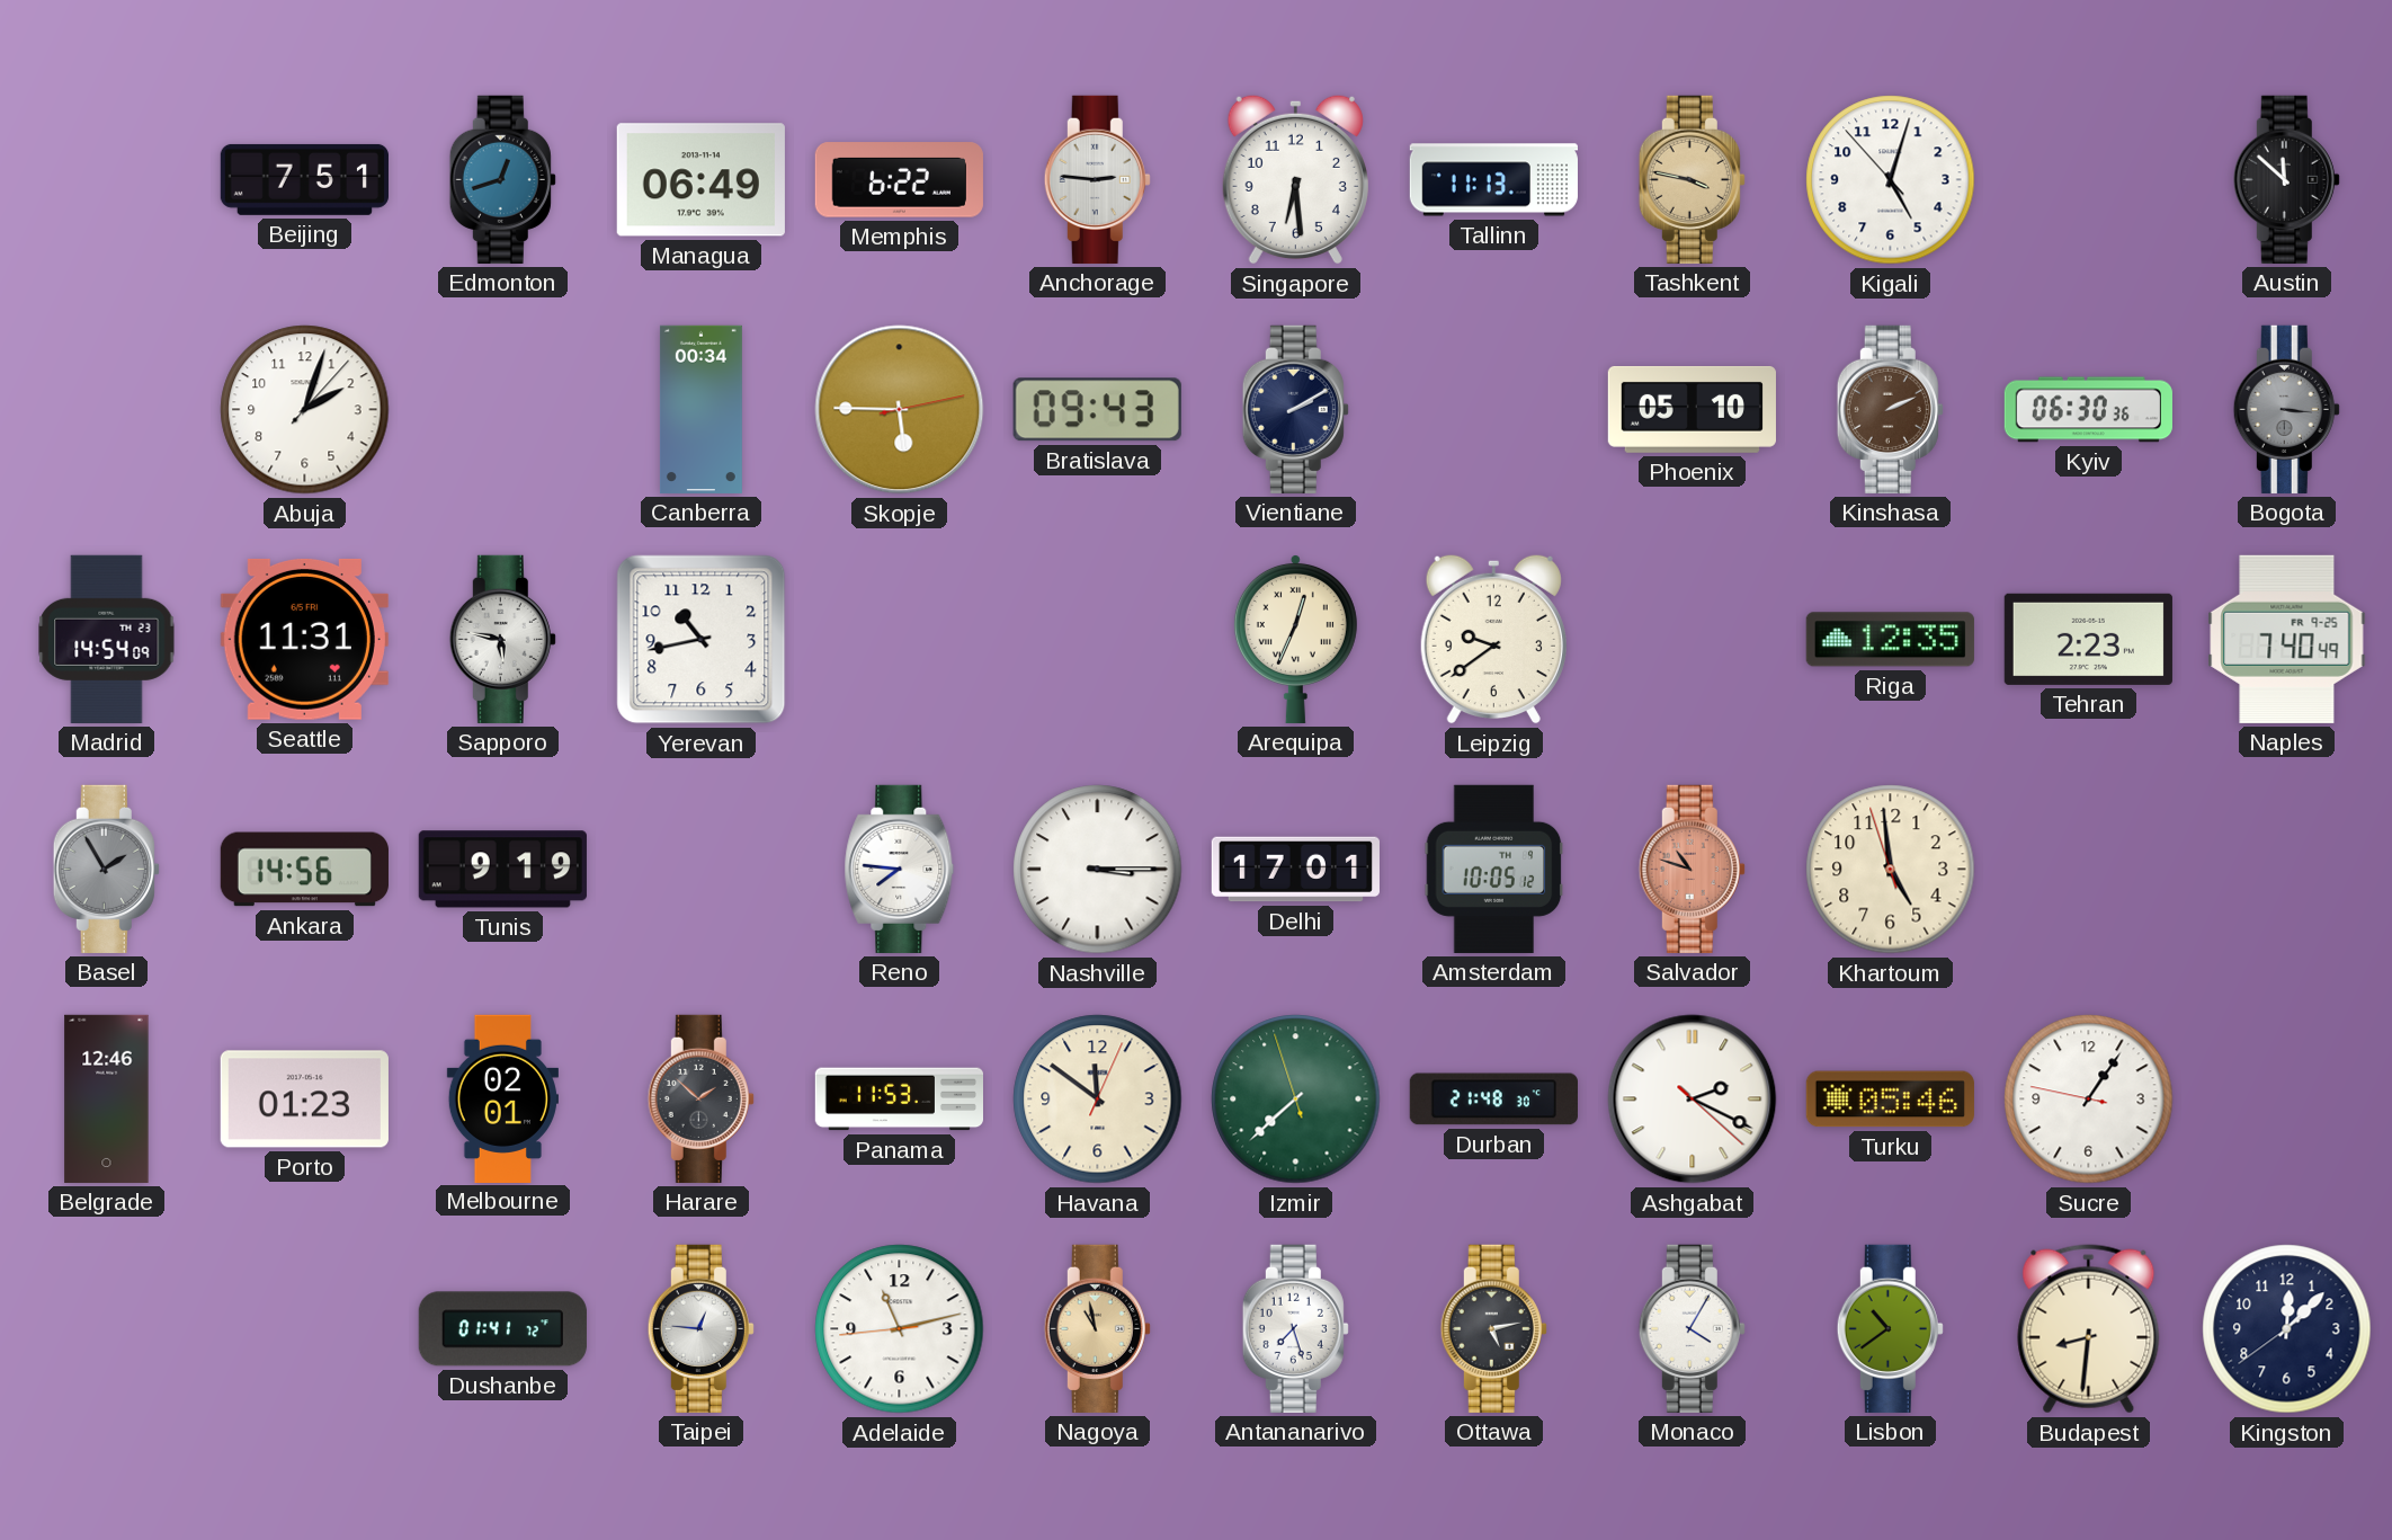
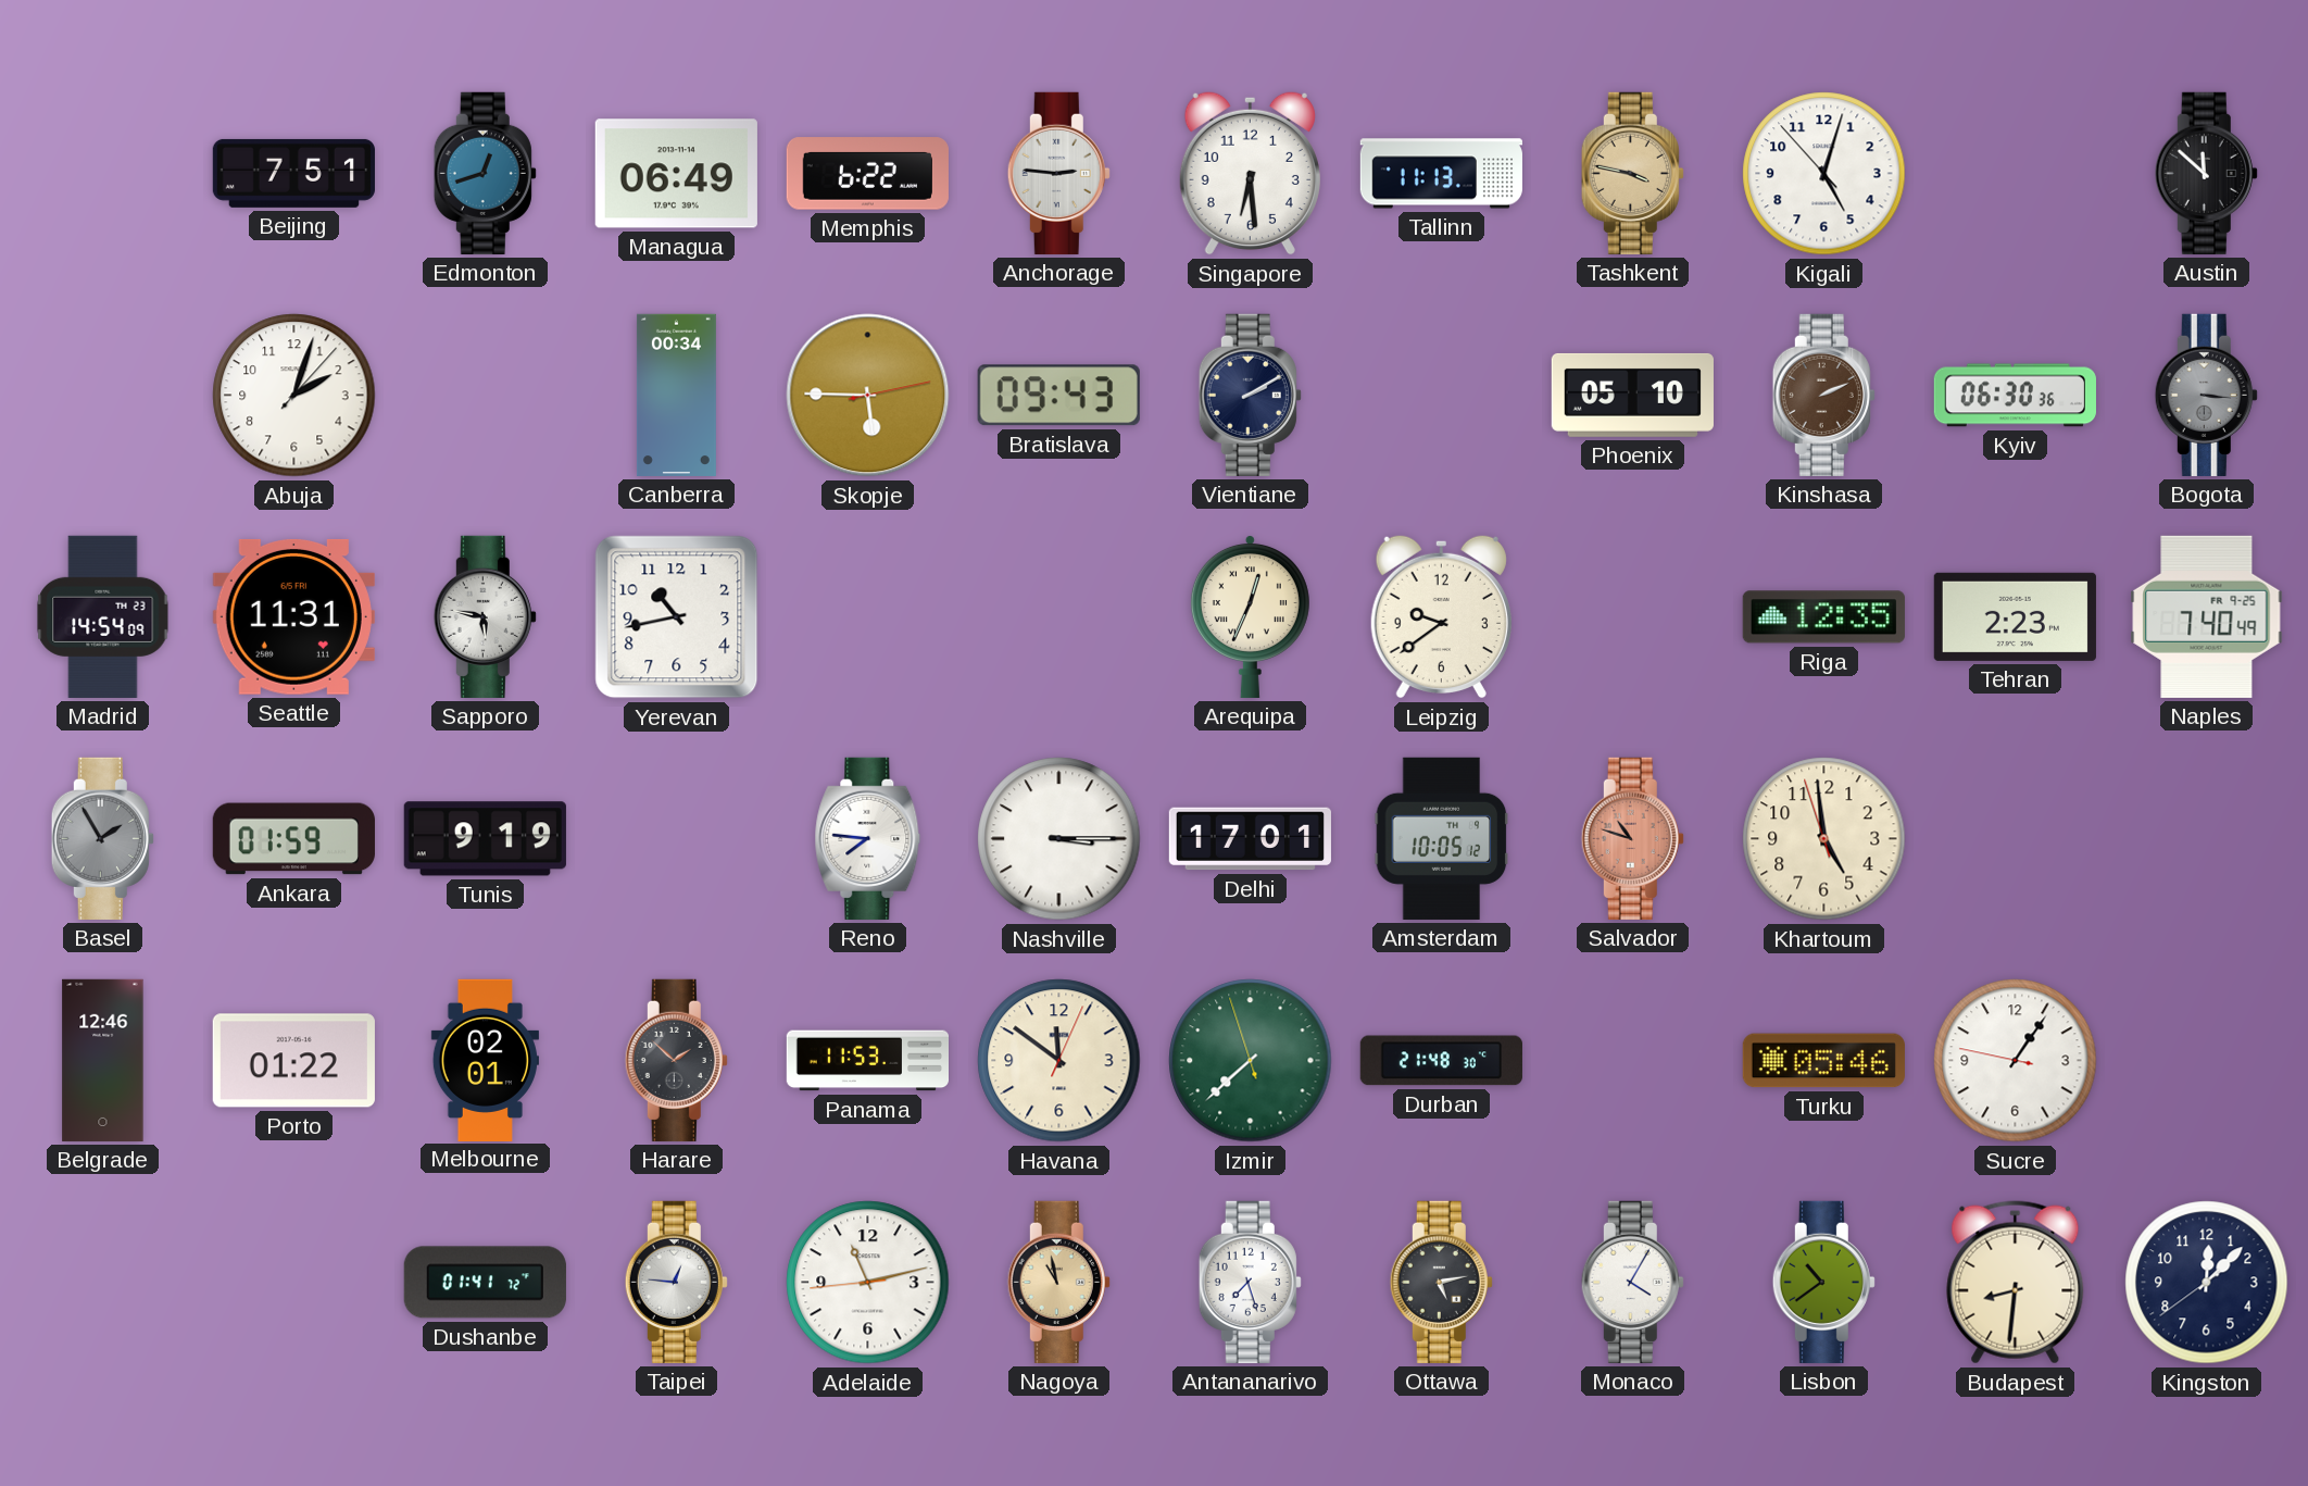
Ankara: 14:56 -> 01:59
Porto: 01:23 -> 01:22
Ashgabat: 2:19 -> none
